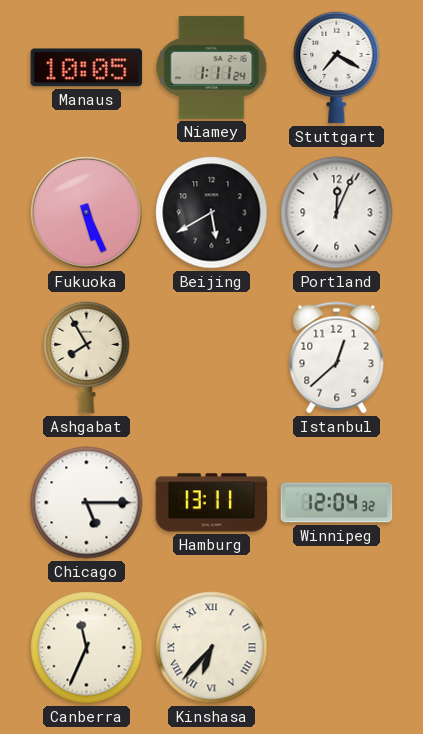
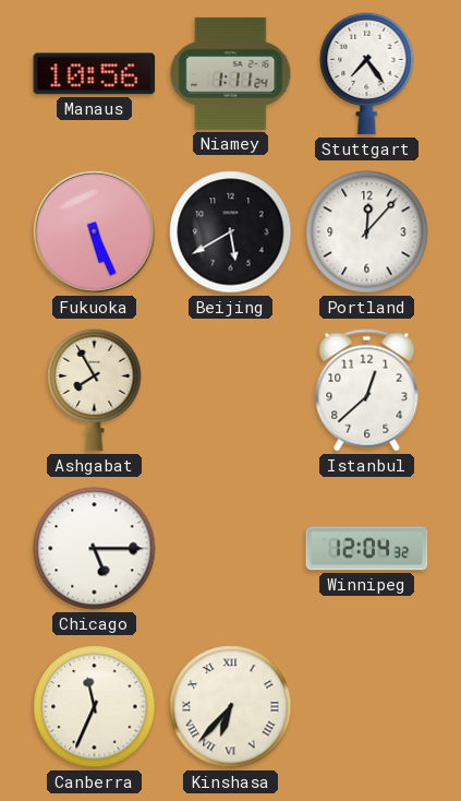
Manaus: 10:05 -> 10:56
Stuttgart: 7:20 -> 7:24
Portland: 12:04 -> 12:07
Hamburg: 13:11 -> none
